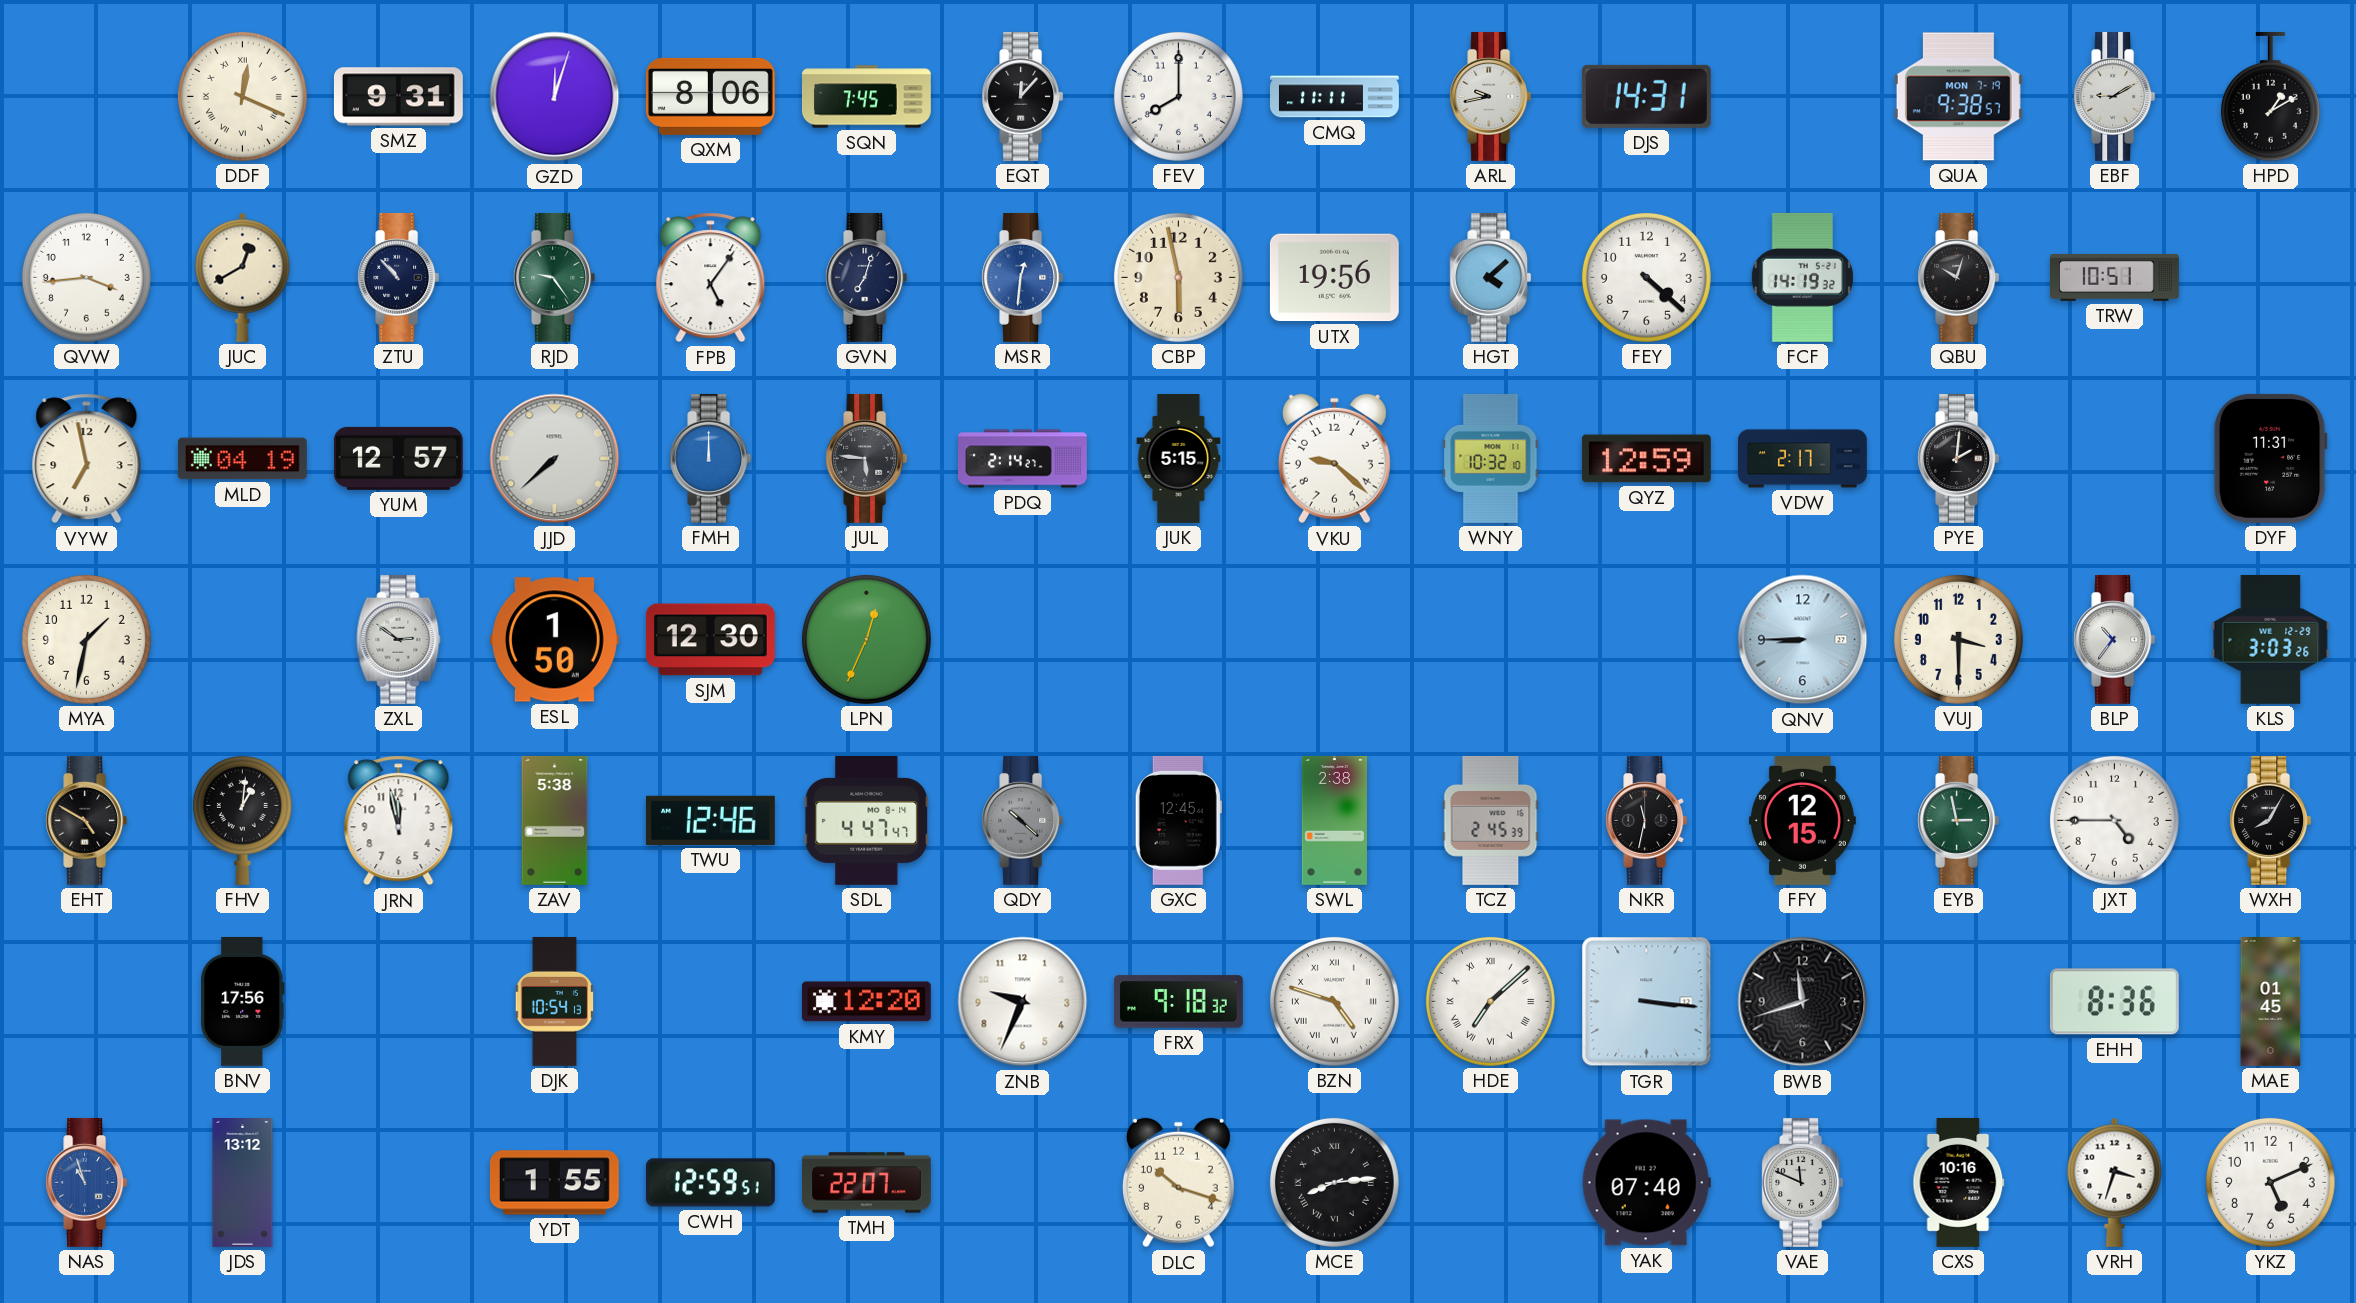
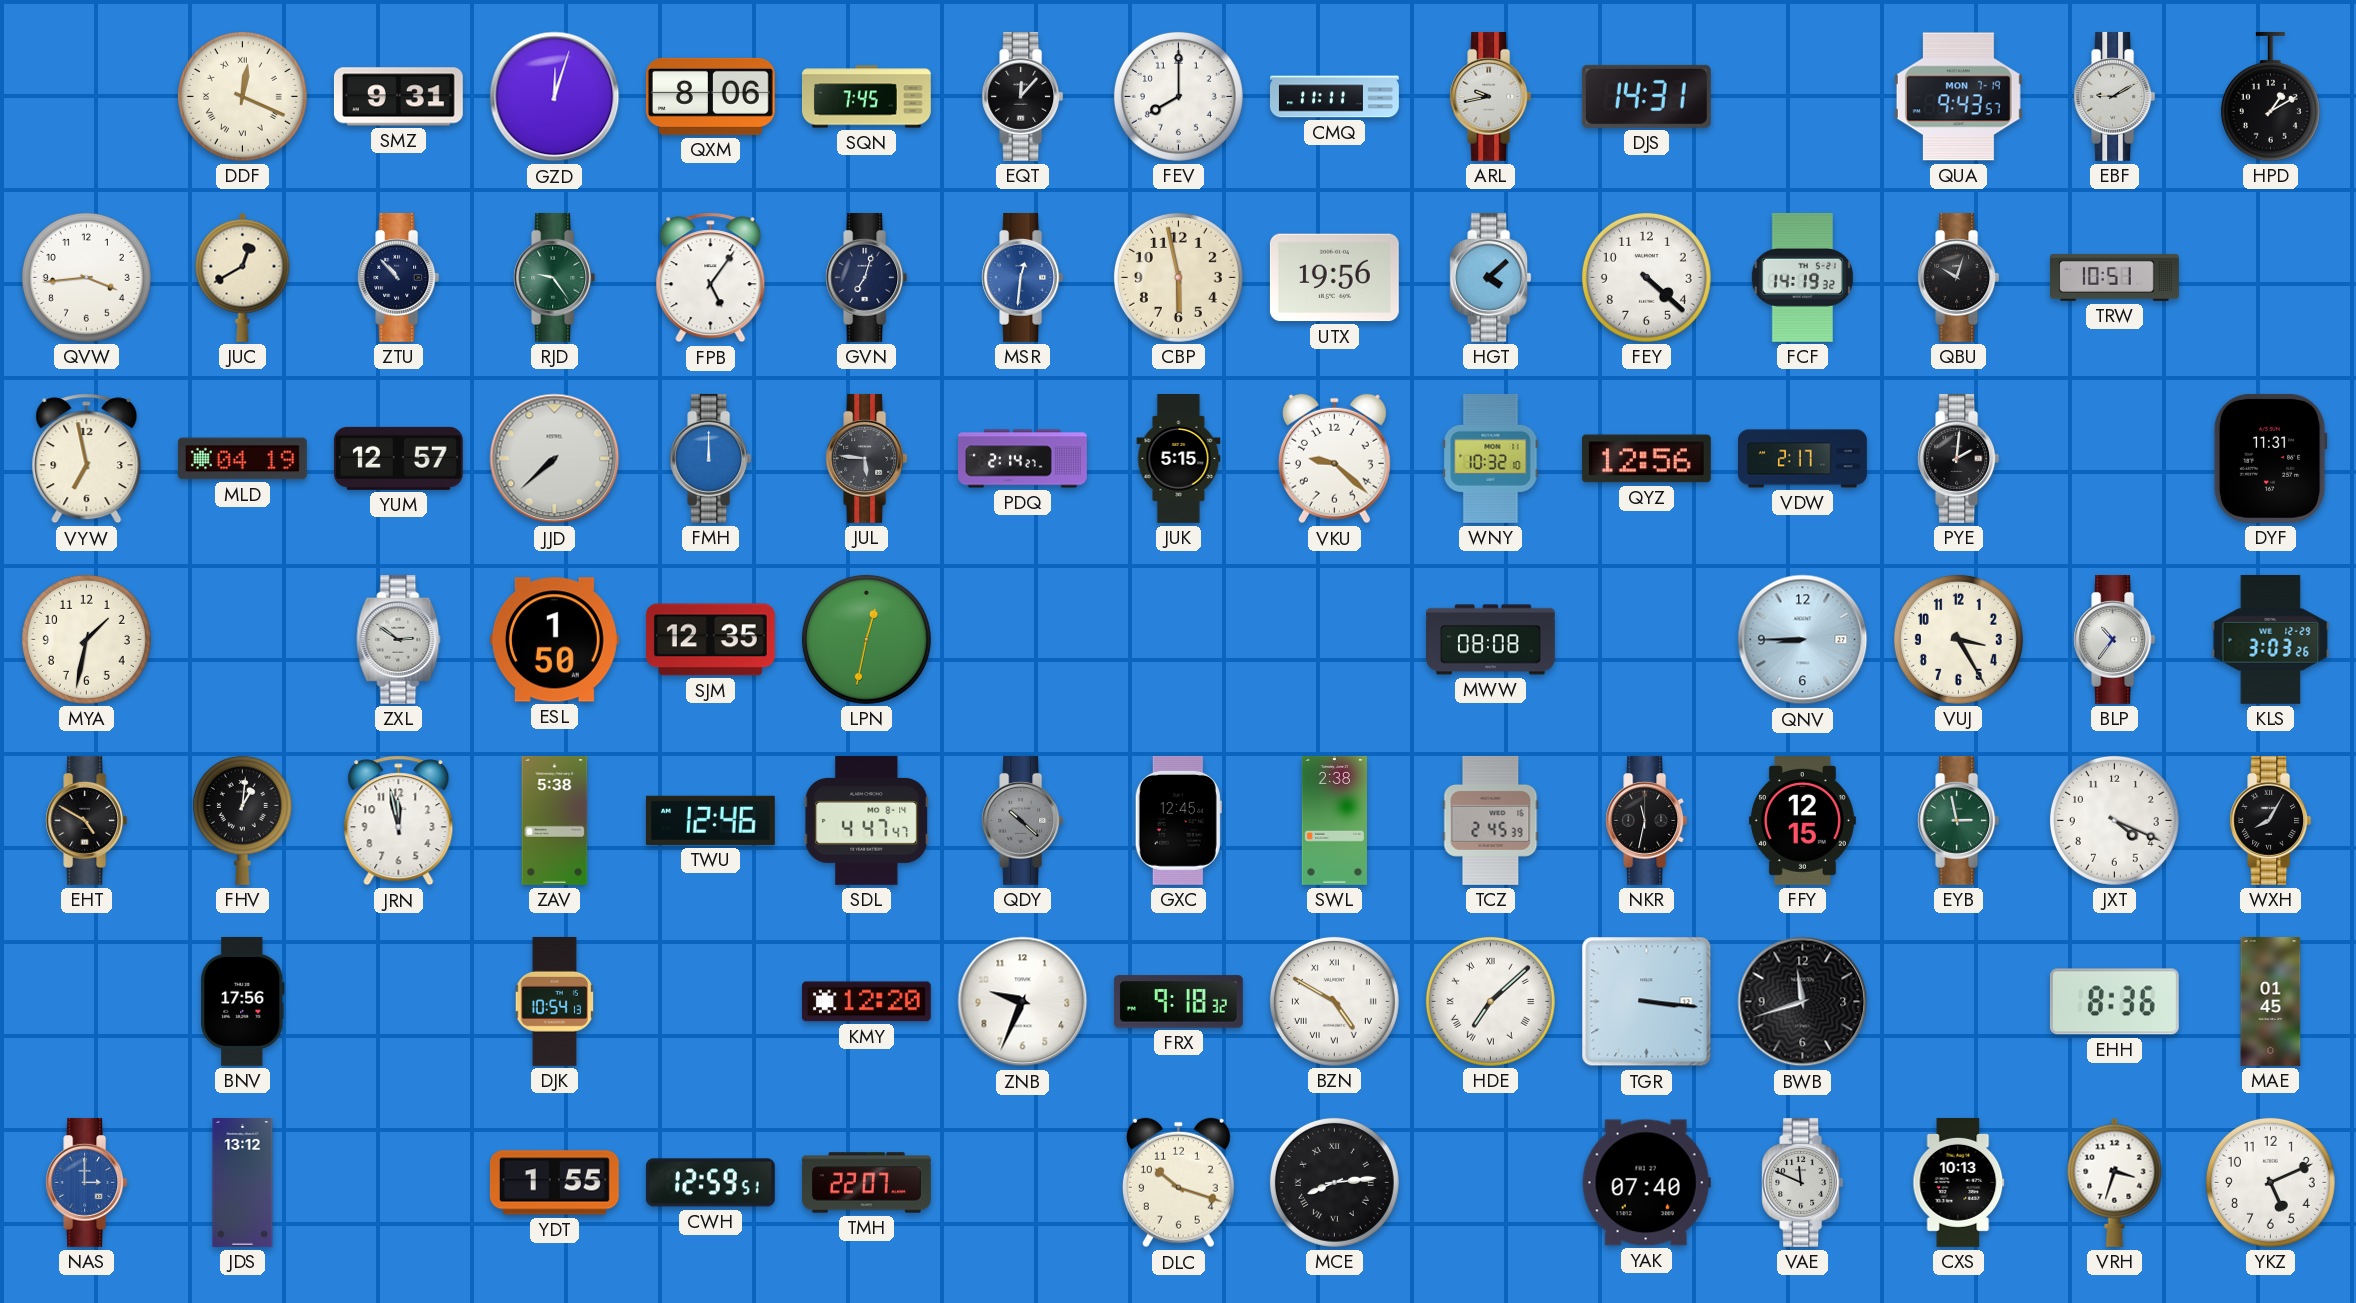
QUA: 9:38 -> 9:43
QYZ: 12:59 -> 12:56
SJM: 12:30 -> 12:35
LPN: 12:34 -> 12:32
MWW: none -> 08:08
VUJ: 3:30 -> 3:25
JXT: 4:45 -> 4:19
BZN: 4:48 -> 4:50
NAS: 10:57 -> 3:00
CXS: 10:16 -> 10:13
